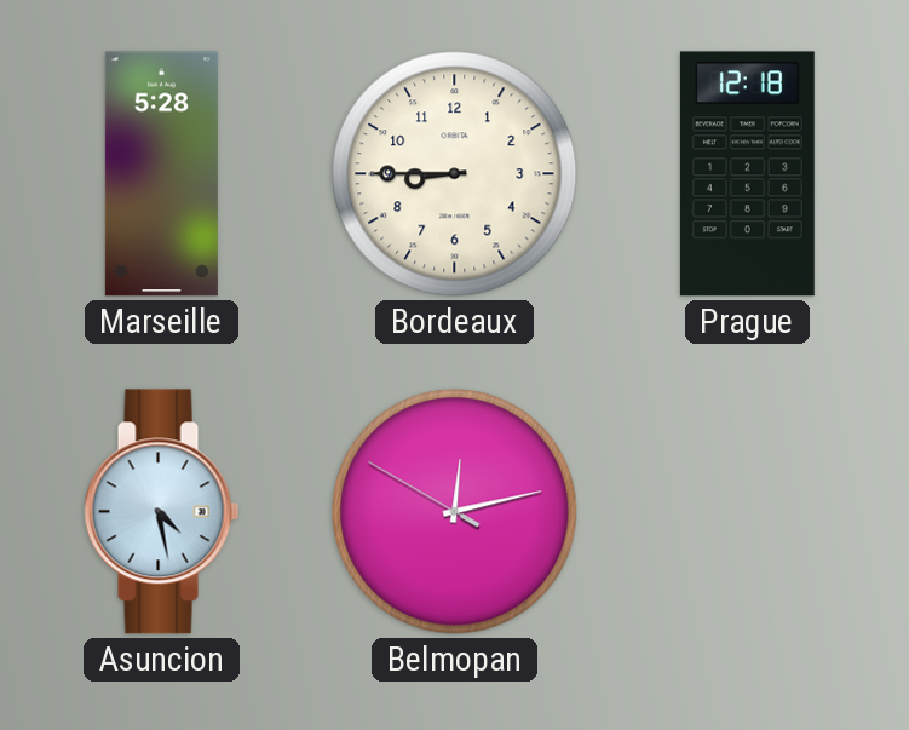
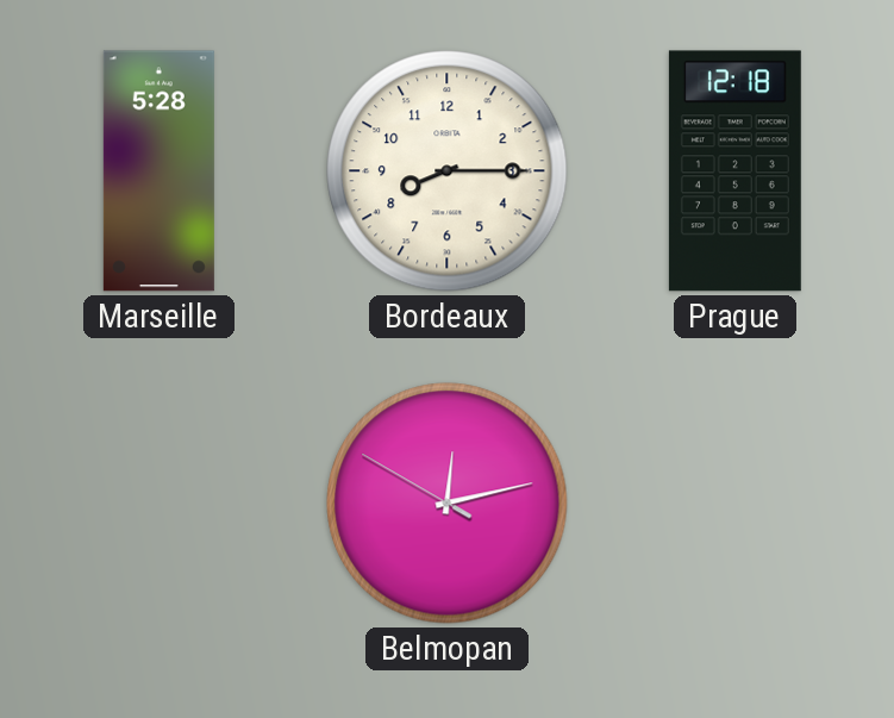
Bordeaux: 8:45 -> 8:15
Asuncion: 4:28 -> none
